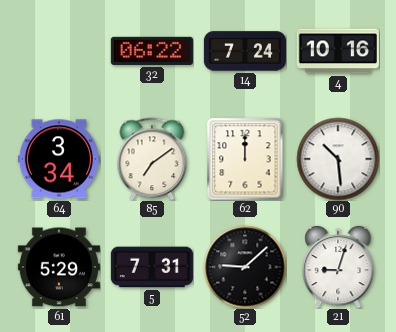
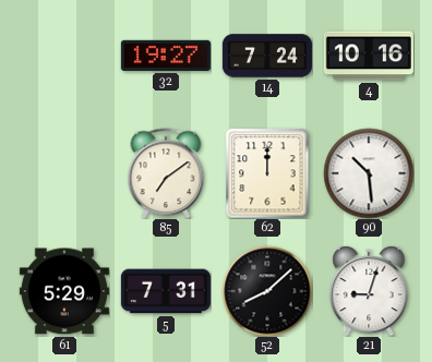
32: 06:22 -> 19:27
64: 3:34 -> none
52: 9:08 -> 8:08
